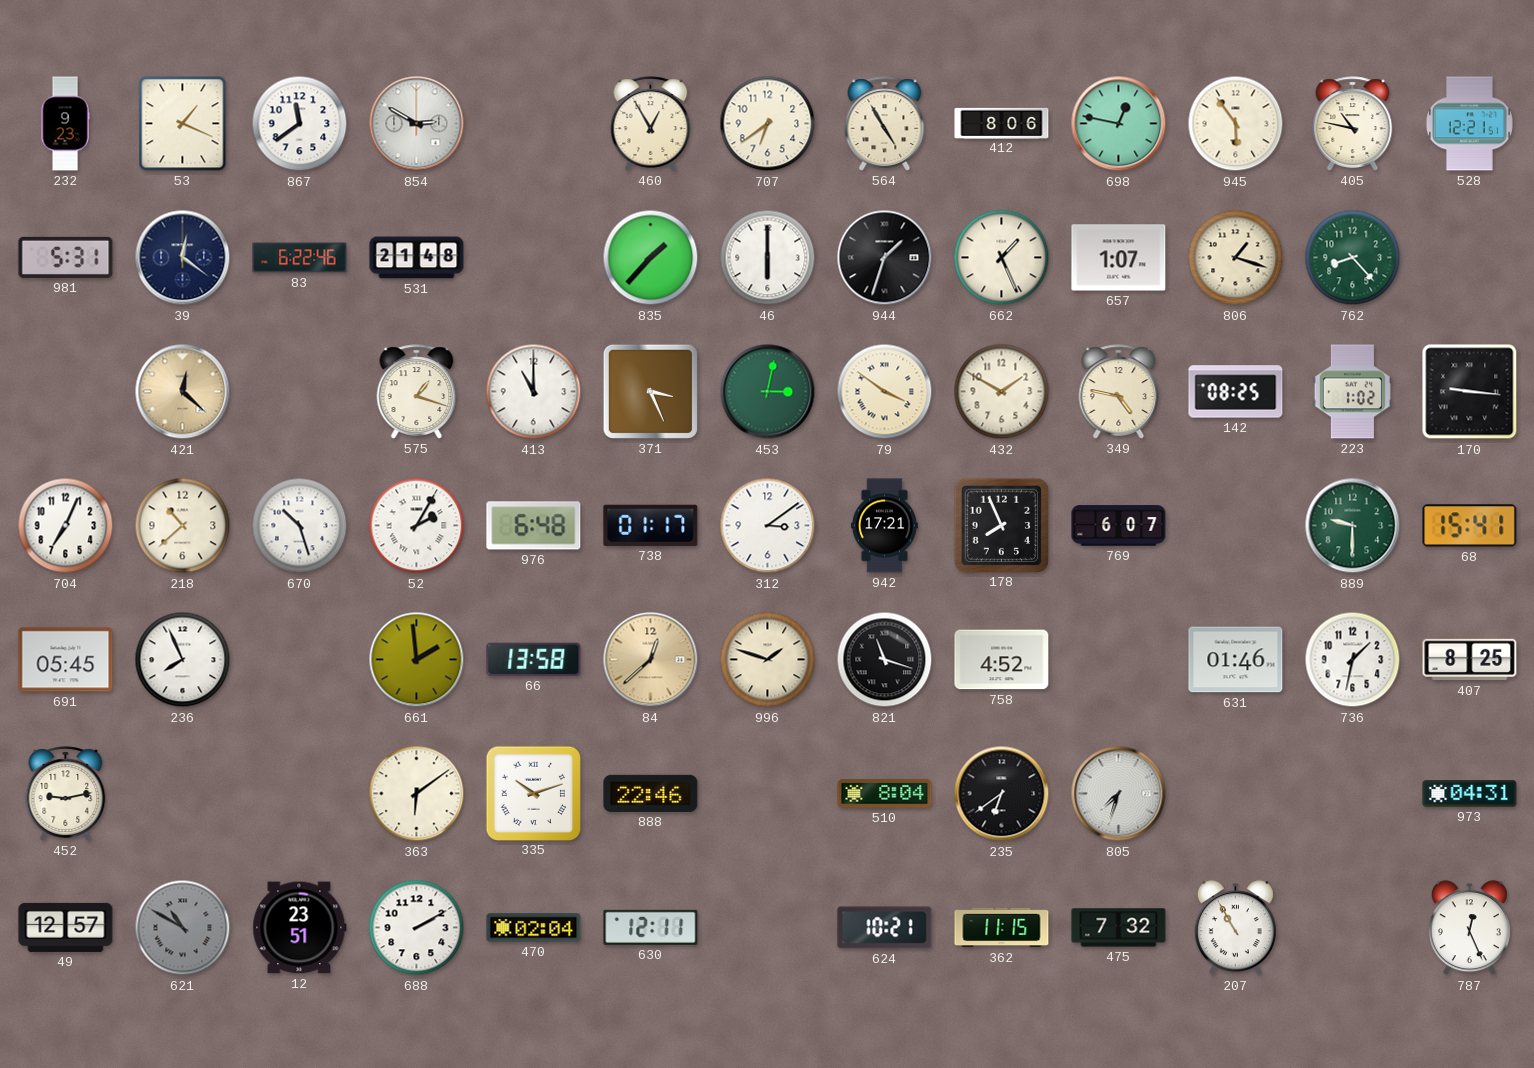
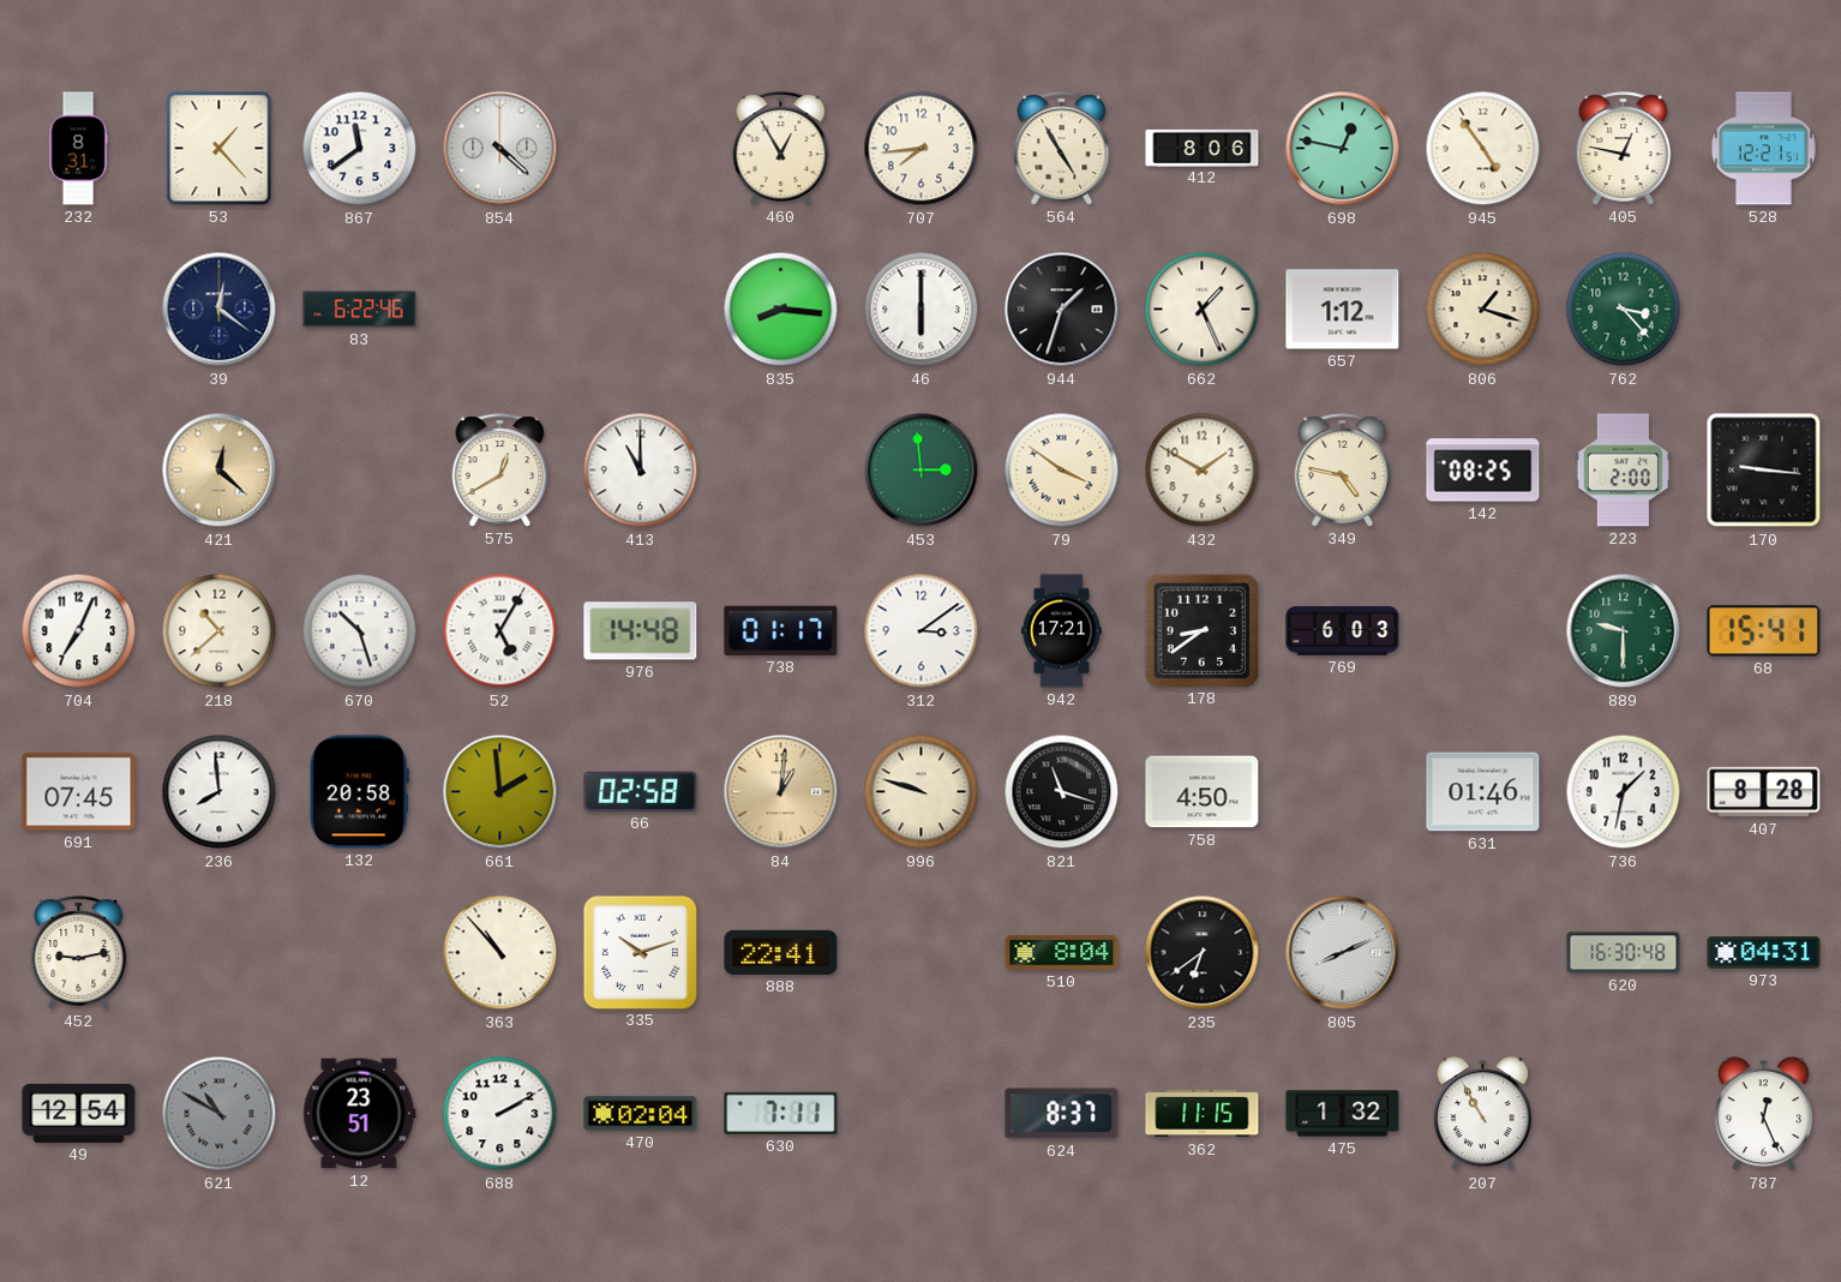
232: 9:23 -> 8:31
53: 1:19 -> 1:23
854: 2:50 -> 4:22
707: 6:39 -> 7:44
945: 5:54 -> 4:54
405: 10:47 -> 12:47
981: 5:31 -> none
531: 21:48 -> none
835: 1:37 -> 8:16
657: 1:07 -> 1:12
762: 8:23 -> 3:23
575: 1:18 -> 12:40
371: 3:26 -> none
453: 3:02 -> 2:59
223: 1:02 -> 2:00
52: 2:05 -> 5:05
976: 6:48 -> 14:48
178: 7:56 -> 8:39
769: 6:07 -> 6:03
691: 05:45 -> 07:45
236: 7:56 -> 7:59
132: none -> 20:58
66: 13:58 -> 02:58
84: 12:38 -> 1:01
996: 1:48 -> 9:48
758: 4:52 -> 4:50
407: 8:25 -> 8:28
363: 6:09 -> 10:53
888: 22:46 -> 22:41
805: 7:33 -> 8:11
620: none -> 16:30
49: 12:57 -> 12:54
630: 12:11 -> 7:11
624: 10:21 -> 8:37
475: 7:32 -> 1:32
